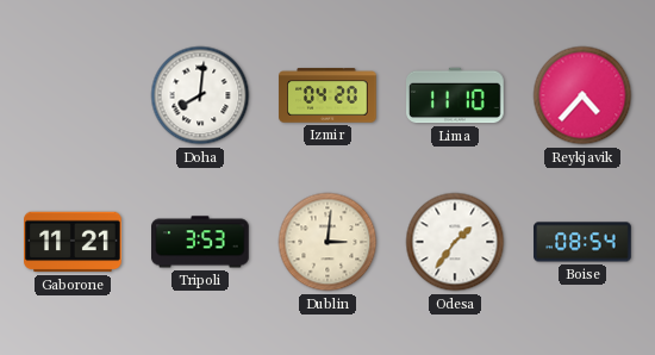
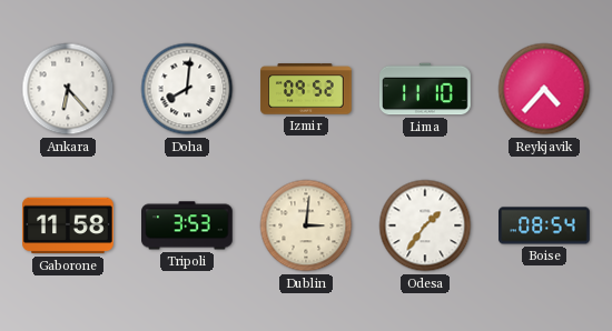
Ankara: none -> 6:23
Izmir: 04:20 -> 09:52
Gaborone: 11:21 -> 11:58
